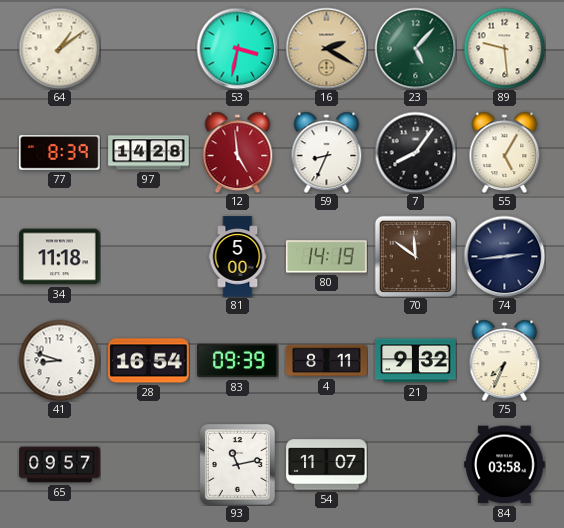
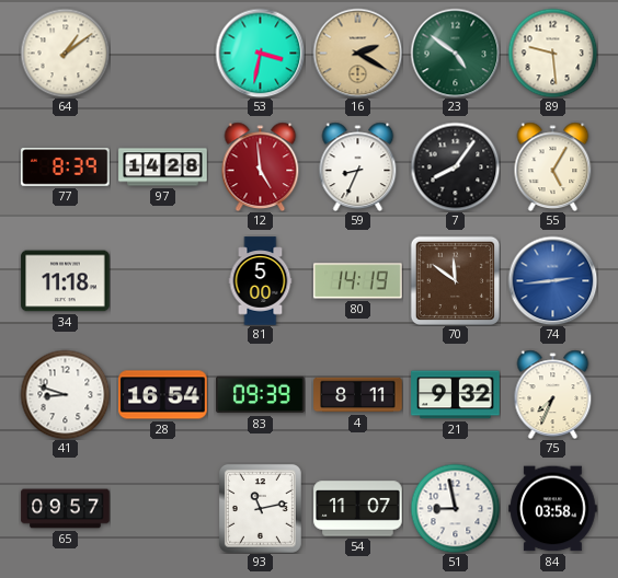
23: 5:07 -> 4:51
74 dial: navy -> blue
51: none -> 8:58
